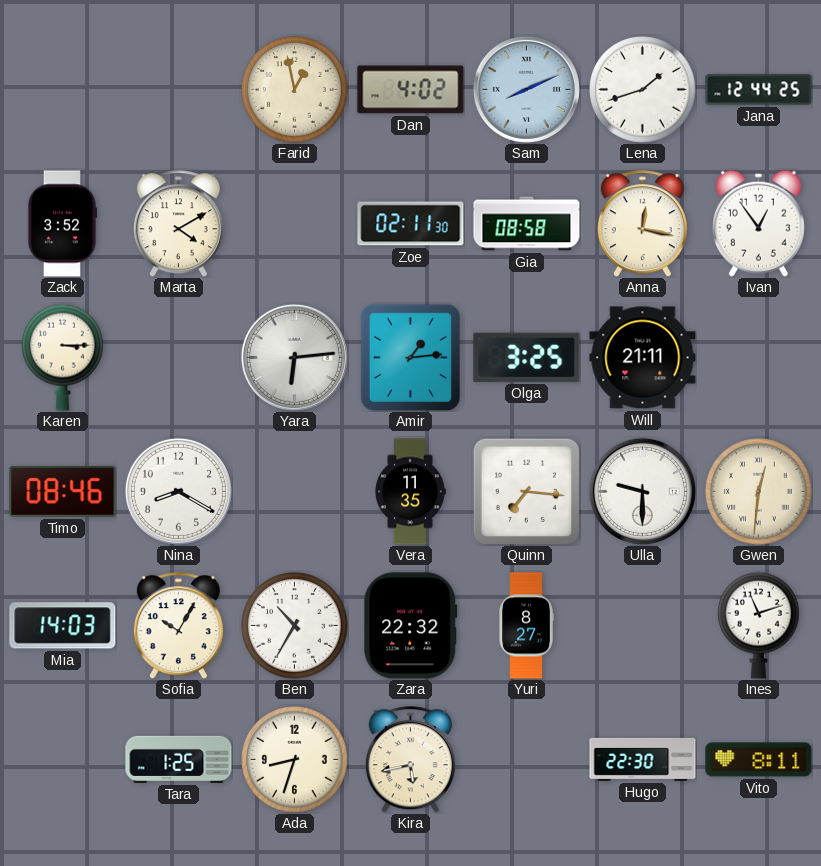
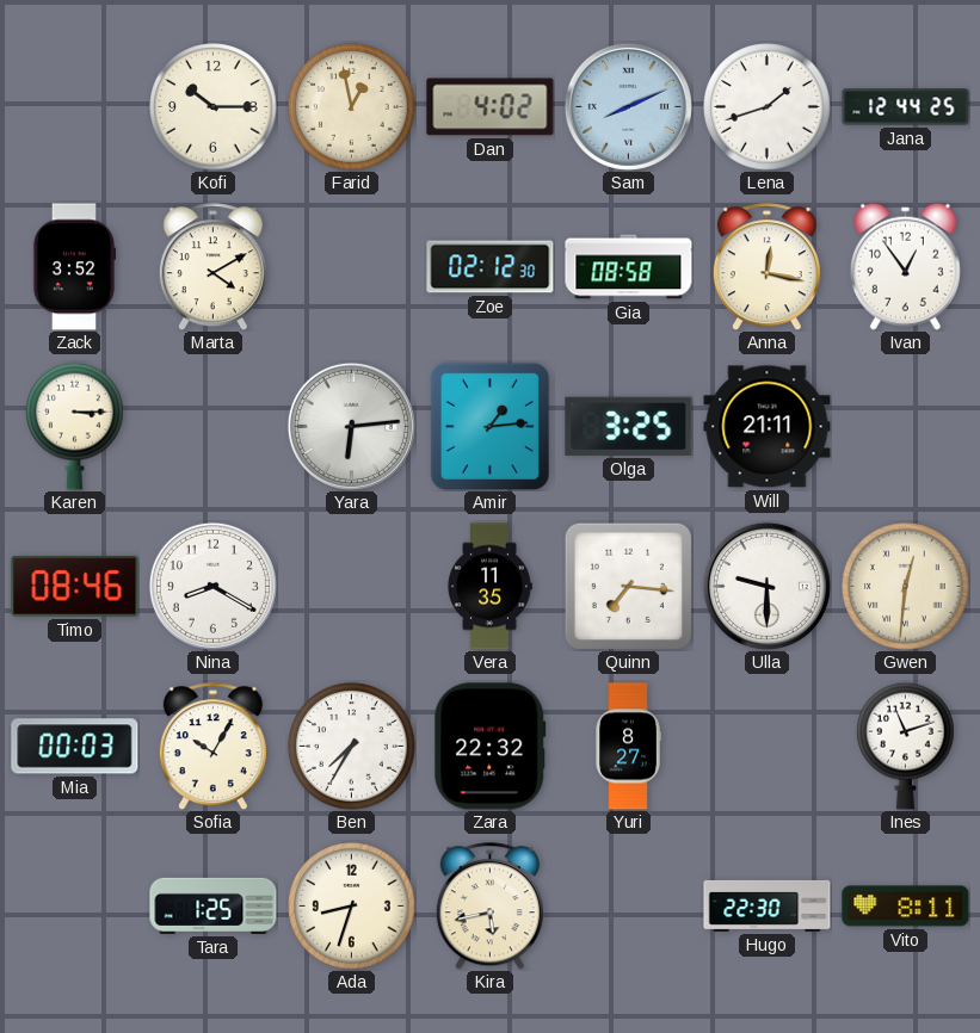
Kofi: none -> 10:15
Zoe: 02:11 -> 02:12
Mia: 14:03 -> 00:03
Ben: 10:35 -> 7:35
